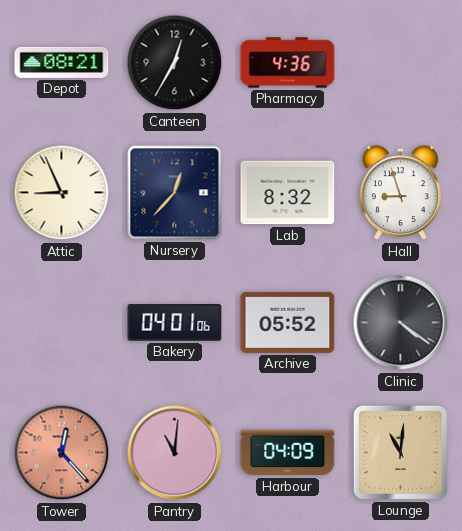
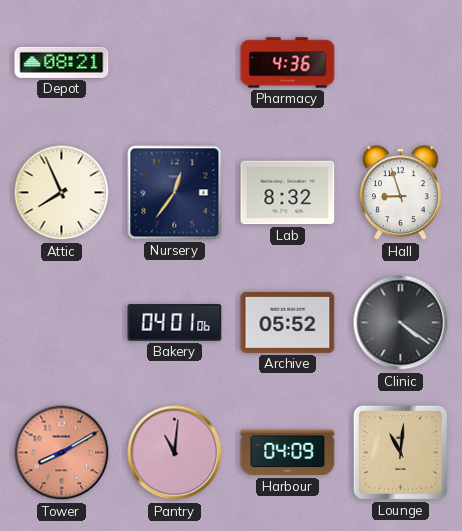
Canteen: 12:35 -> none
Attic: 8:56 -> 7:56
Nursery: 12:37 -> 12:36
Tower: 12:23 -> 8:10
